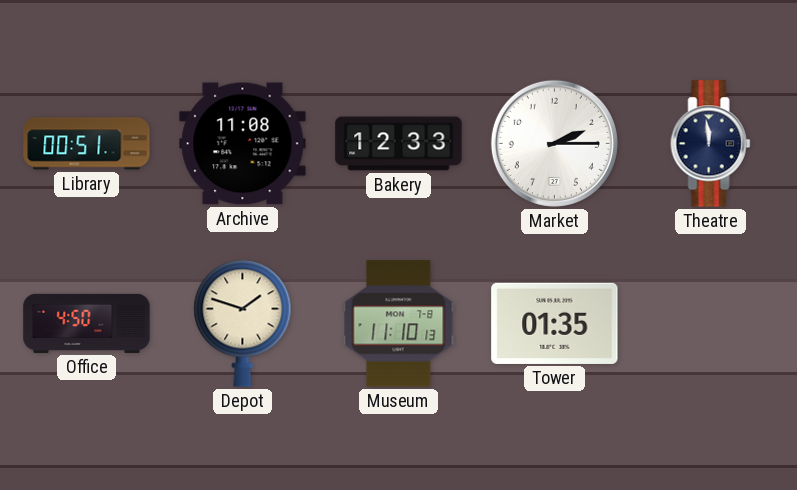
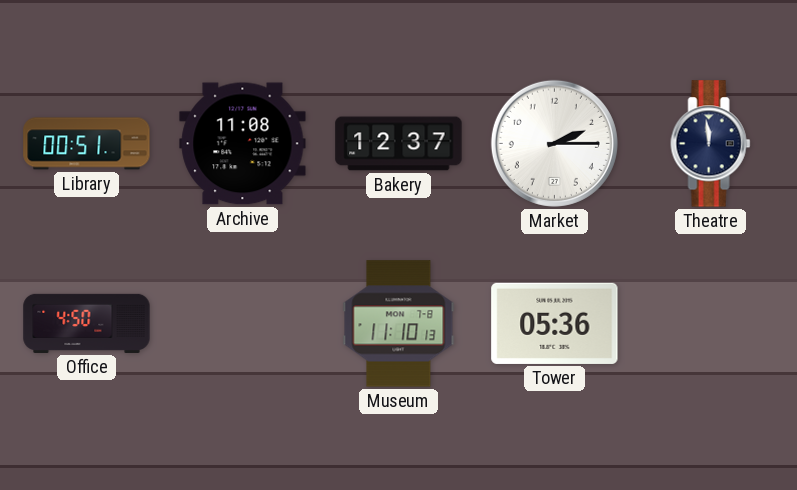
Bakery: 12:33 -> 12:37
Depot: 1:48 -> none
Tower: 01:35 -> 05:36
